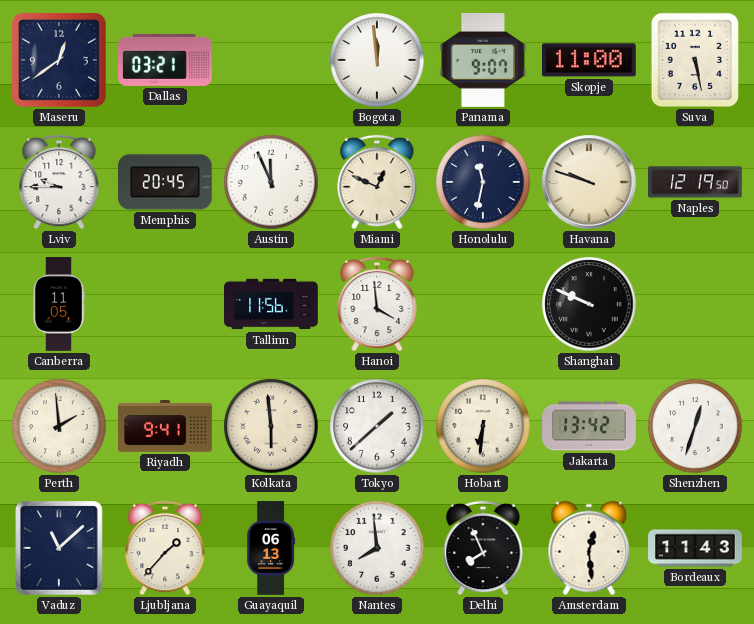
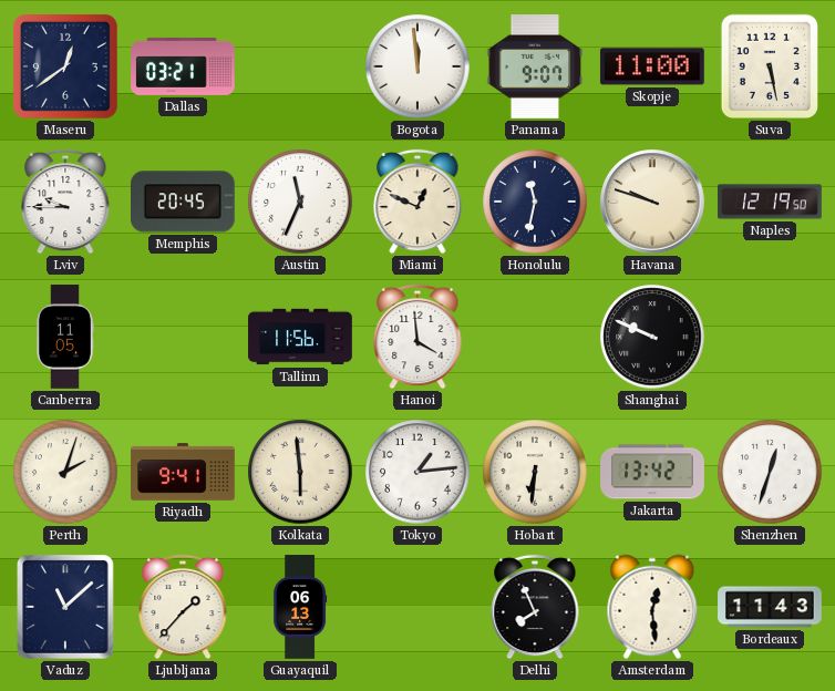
Austin: 11:56 -> 11:34
Perth: 1:59 -> 2:03
Tokyo: 1:38 -> 1:14
Nantes: 7:59 -> none
